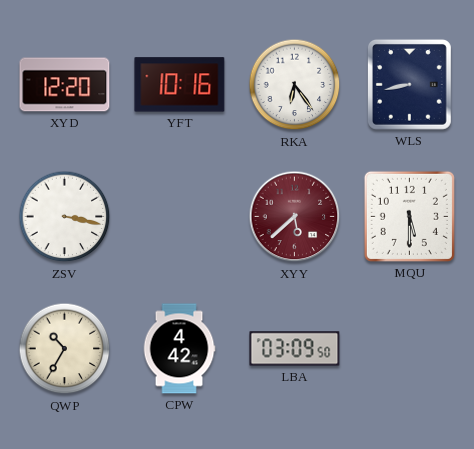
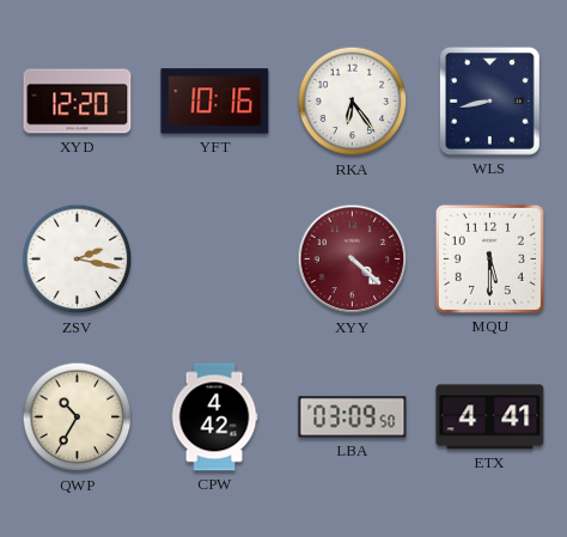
ZSV: 3:17 -> 2:17
XYY: 5:38 -> 4:22
ETX: none -> 4:41
